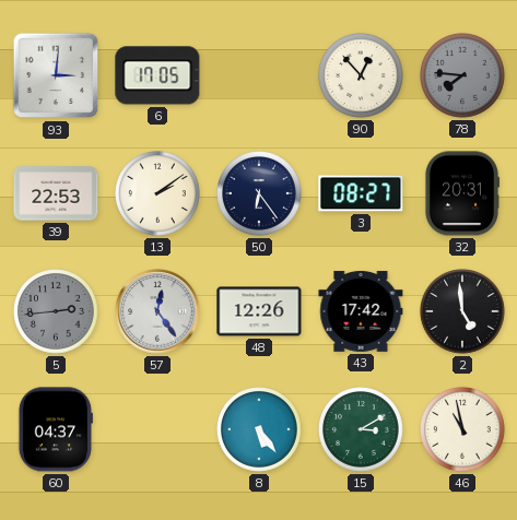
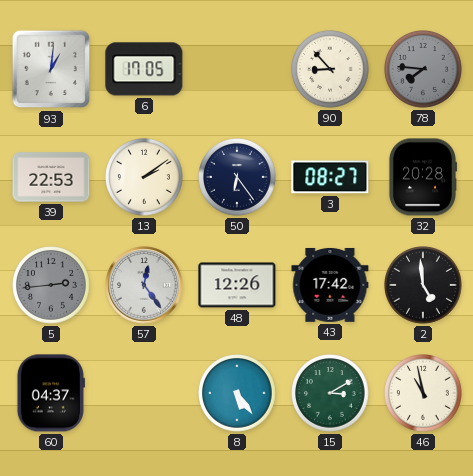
93: 3:01 -> 1:01
90: 12:53 -> 8:53
32: 20:31 -> 20:28
